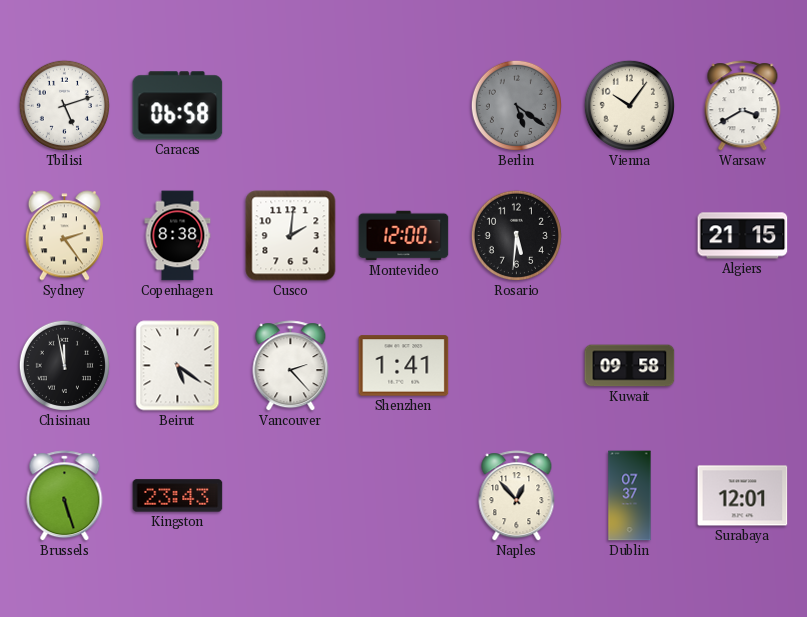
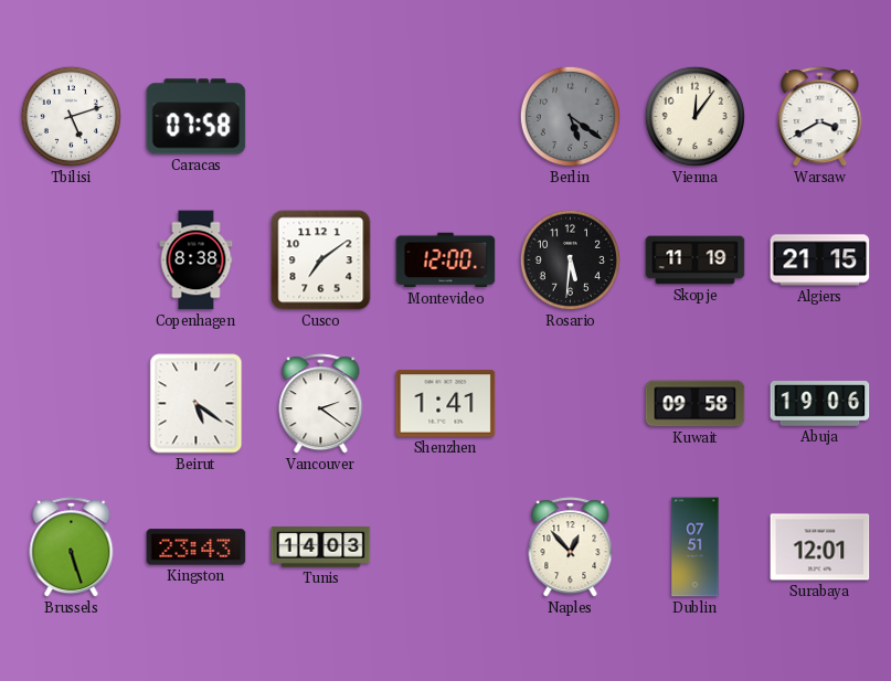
Caracas: 06:58 -> 07:58
Vienna: 10:06 -> 12:06
Sydney: 2:24 -> none
Cusco: 2:01 -> 7:09
Skopje: none -> 11:19
Chisinau: 11:58 -> none
Vancouver: 2:23 -> 2:21
Abuja: none -> 19:06
Tunis: none -> 14:03
Dublin: 07:37 -> 07:51
